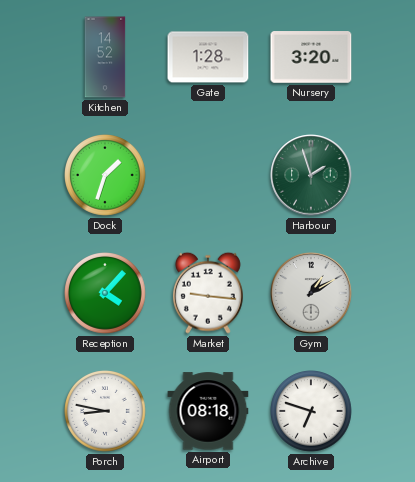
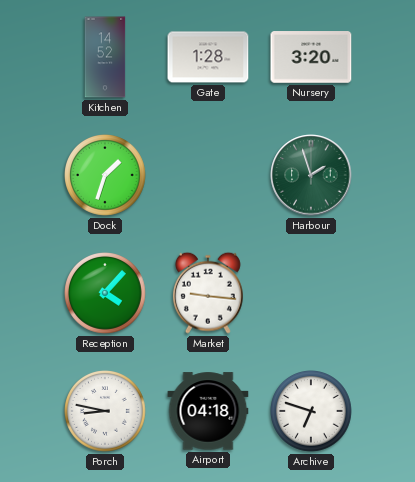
Gym: 1:10 -> none
Airport: 08:18 -> 04:18
